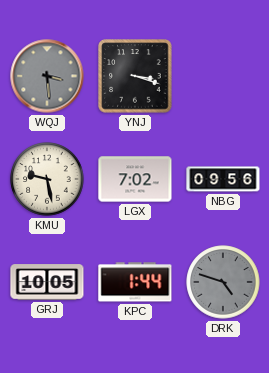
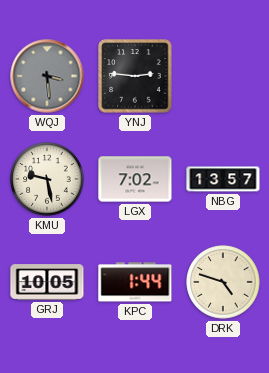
YNJ: 3:18 -> 2:46
NBG: 09:56 -> 13:57
DRK dial: grey -> cream
